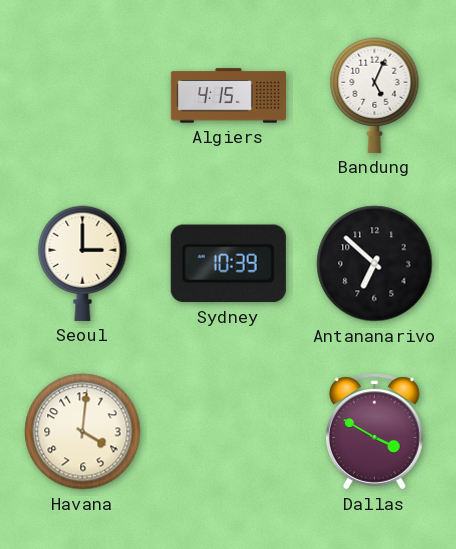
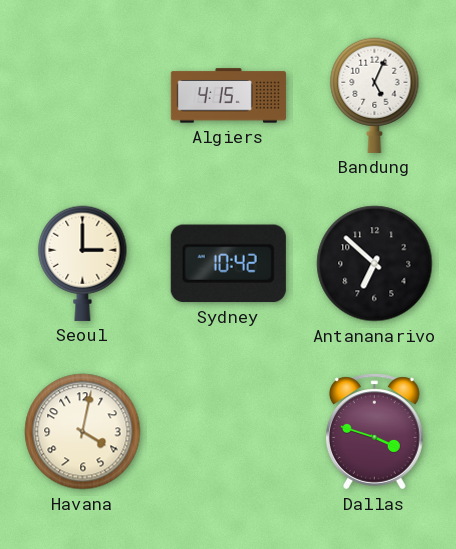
Sydney: 10:39 -> 10:42
Havana: 4:01 -> 4:02
Dallas: 3:50 -> 3:48
